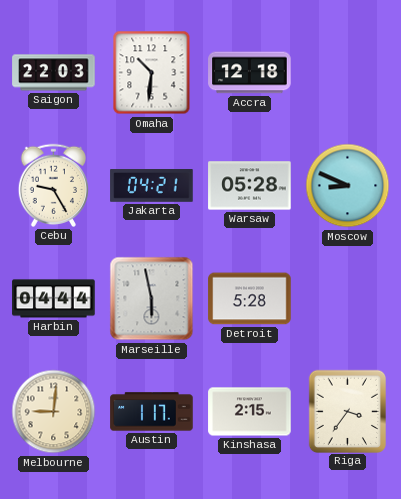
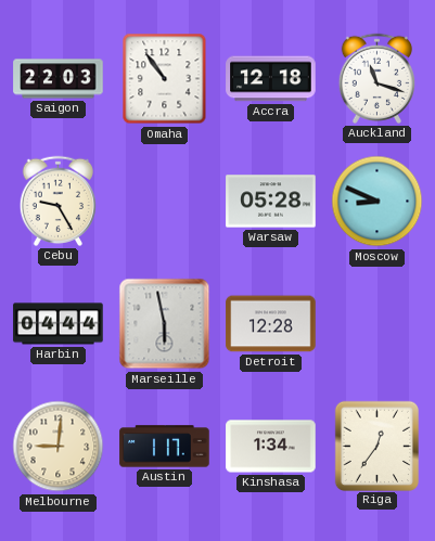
Omaha: 10:31 -> 10:54
Auckland: none -> 11:18
Jakarta: 04:21 -> none
Detroit: 5:28 -> 12:28
Kinshasa: 2:15 -> 1:34
Riga: 3:36 -> 12:36
